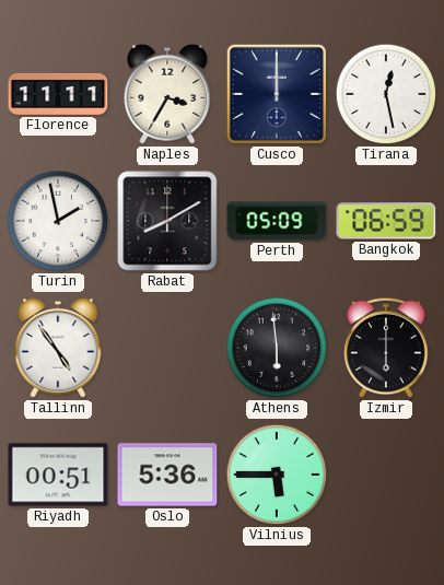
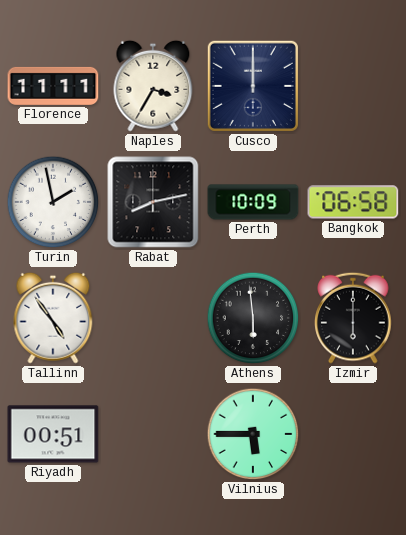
Tirana: 12:28 -> none
Rabat: 8:10 -> 8:13
Perth: 05:09 -> 10:09
Bangkok: 06:59 -> 06:58
Oslo: 5:36 -> none
